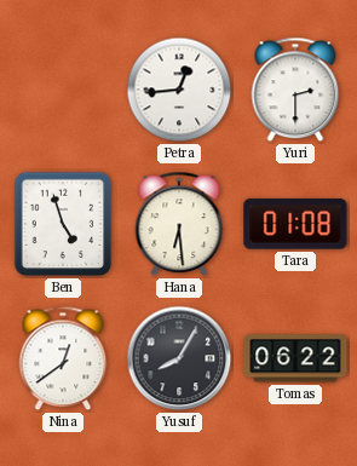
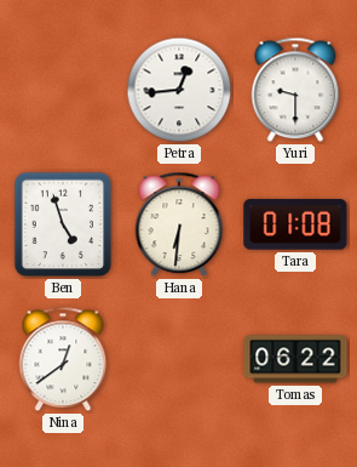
Yuri: 2:30 -> 9:30
Hana: 6:29 -> 6:31
Yusuf: 8:05 -> none
